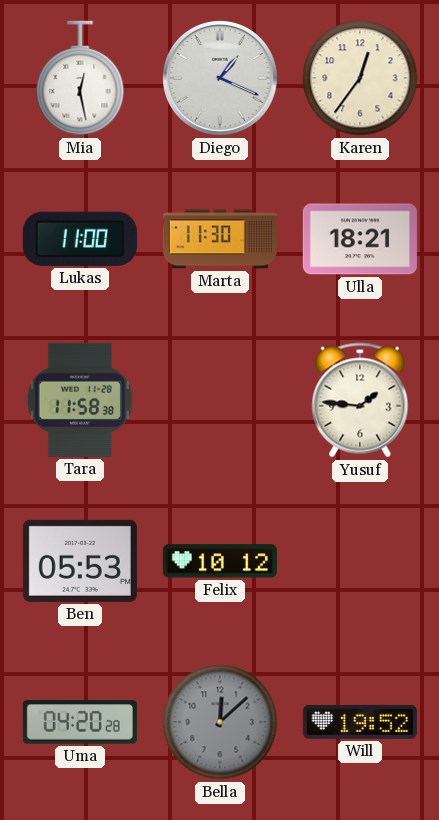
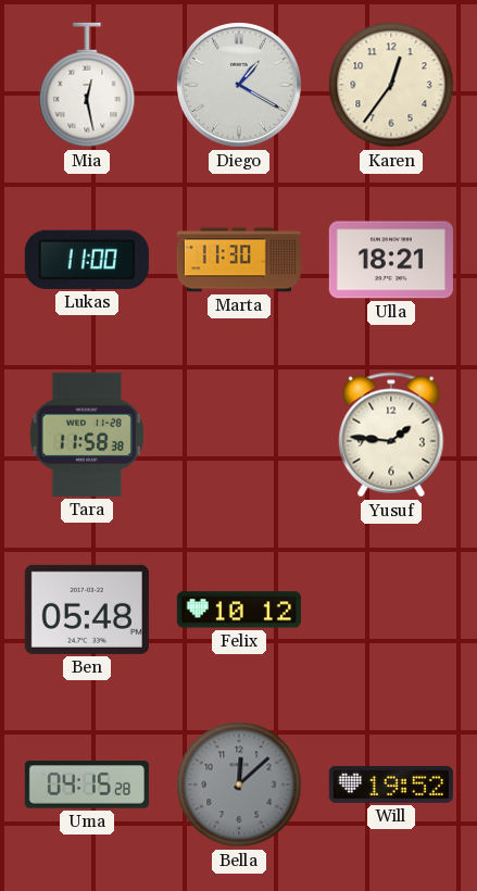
Diego: 1:19 -> 1:20
Ben: 05:53 -> 05:48
Uma: 04:20 -> 04:15
